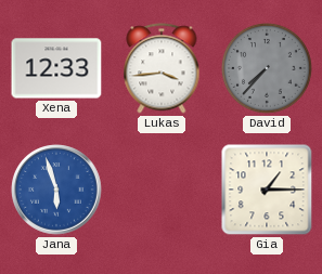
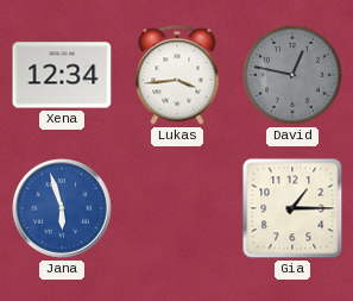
Xena: 12:33 -> 12:34
David: 7:37 -> 12:47
